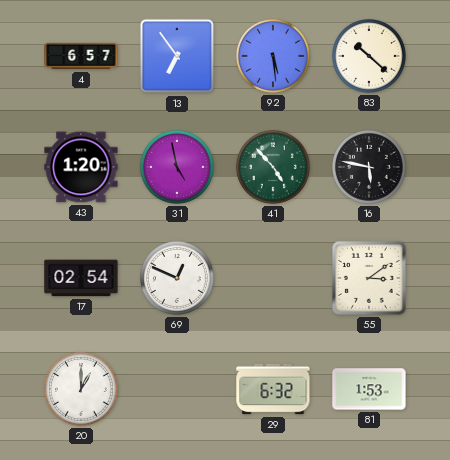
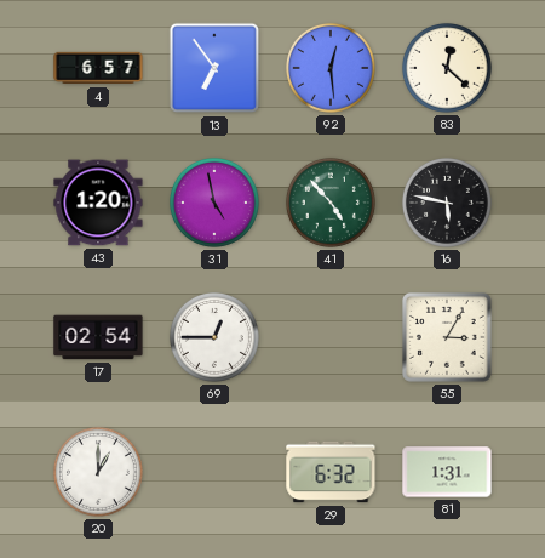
92: 5:29 -> 12:29
83: 10:22 -> 12:22
69: 12:49 -> 12:45
55: 3:09 -> 3:05
81: 1:53 -> 1:31
